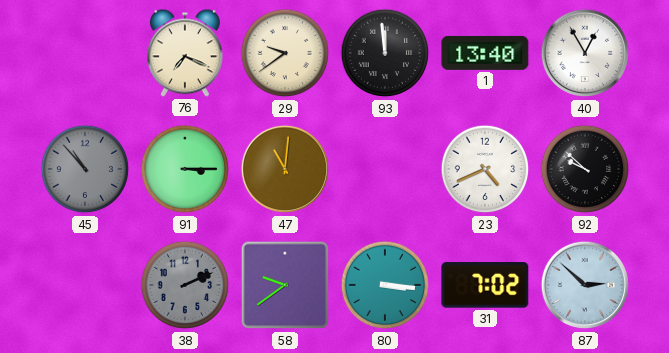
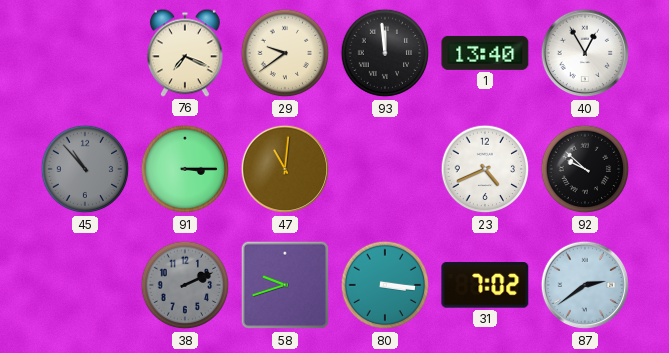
58: 9:39 -> 9:42
87: 2:52 -> 2:39
